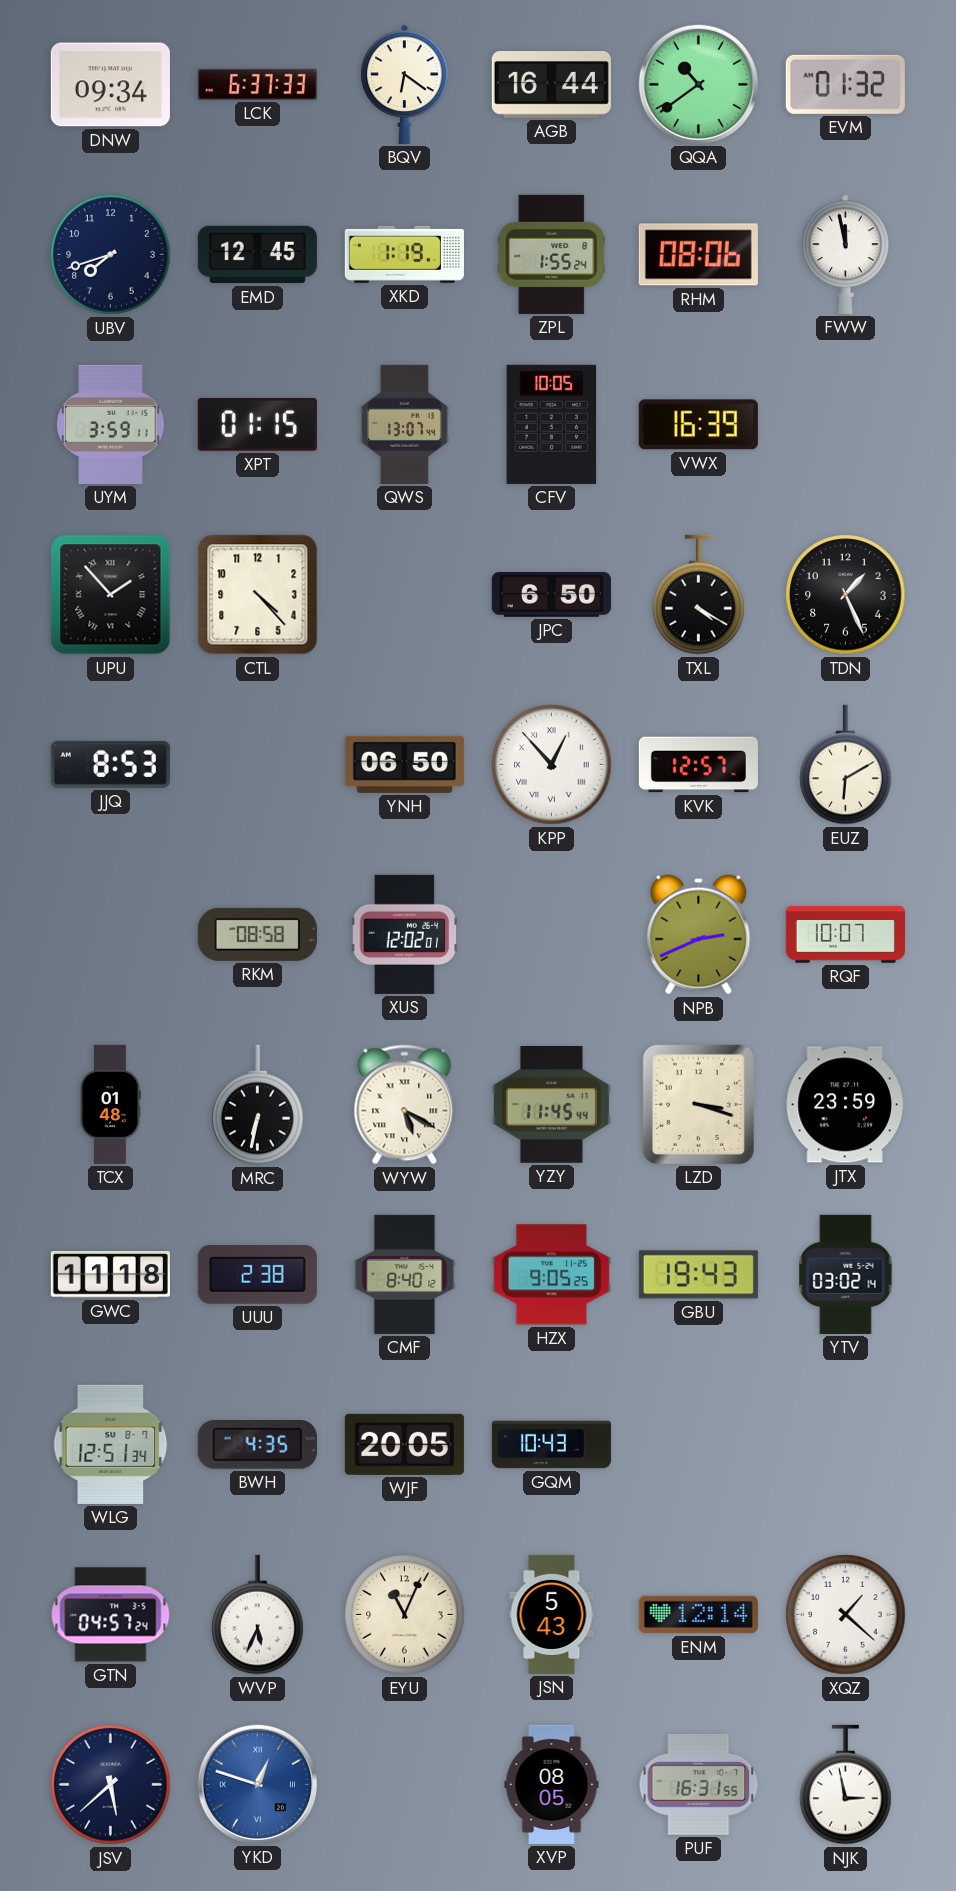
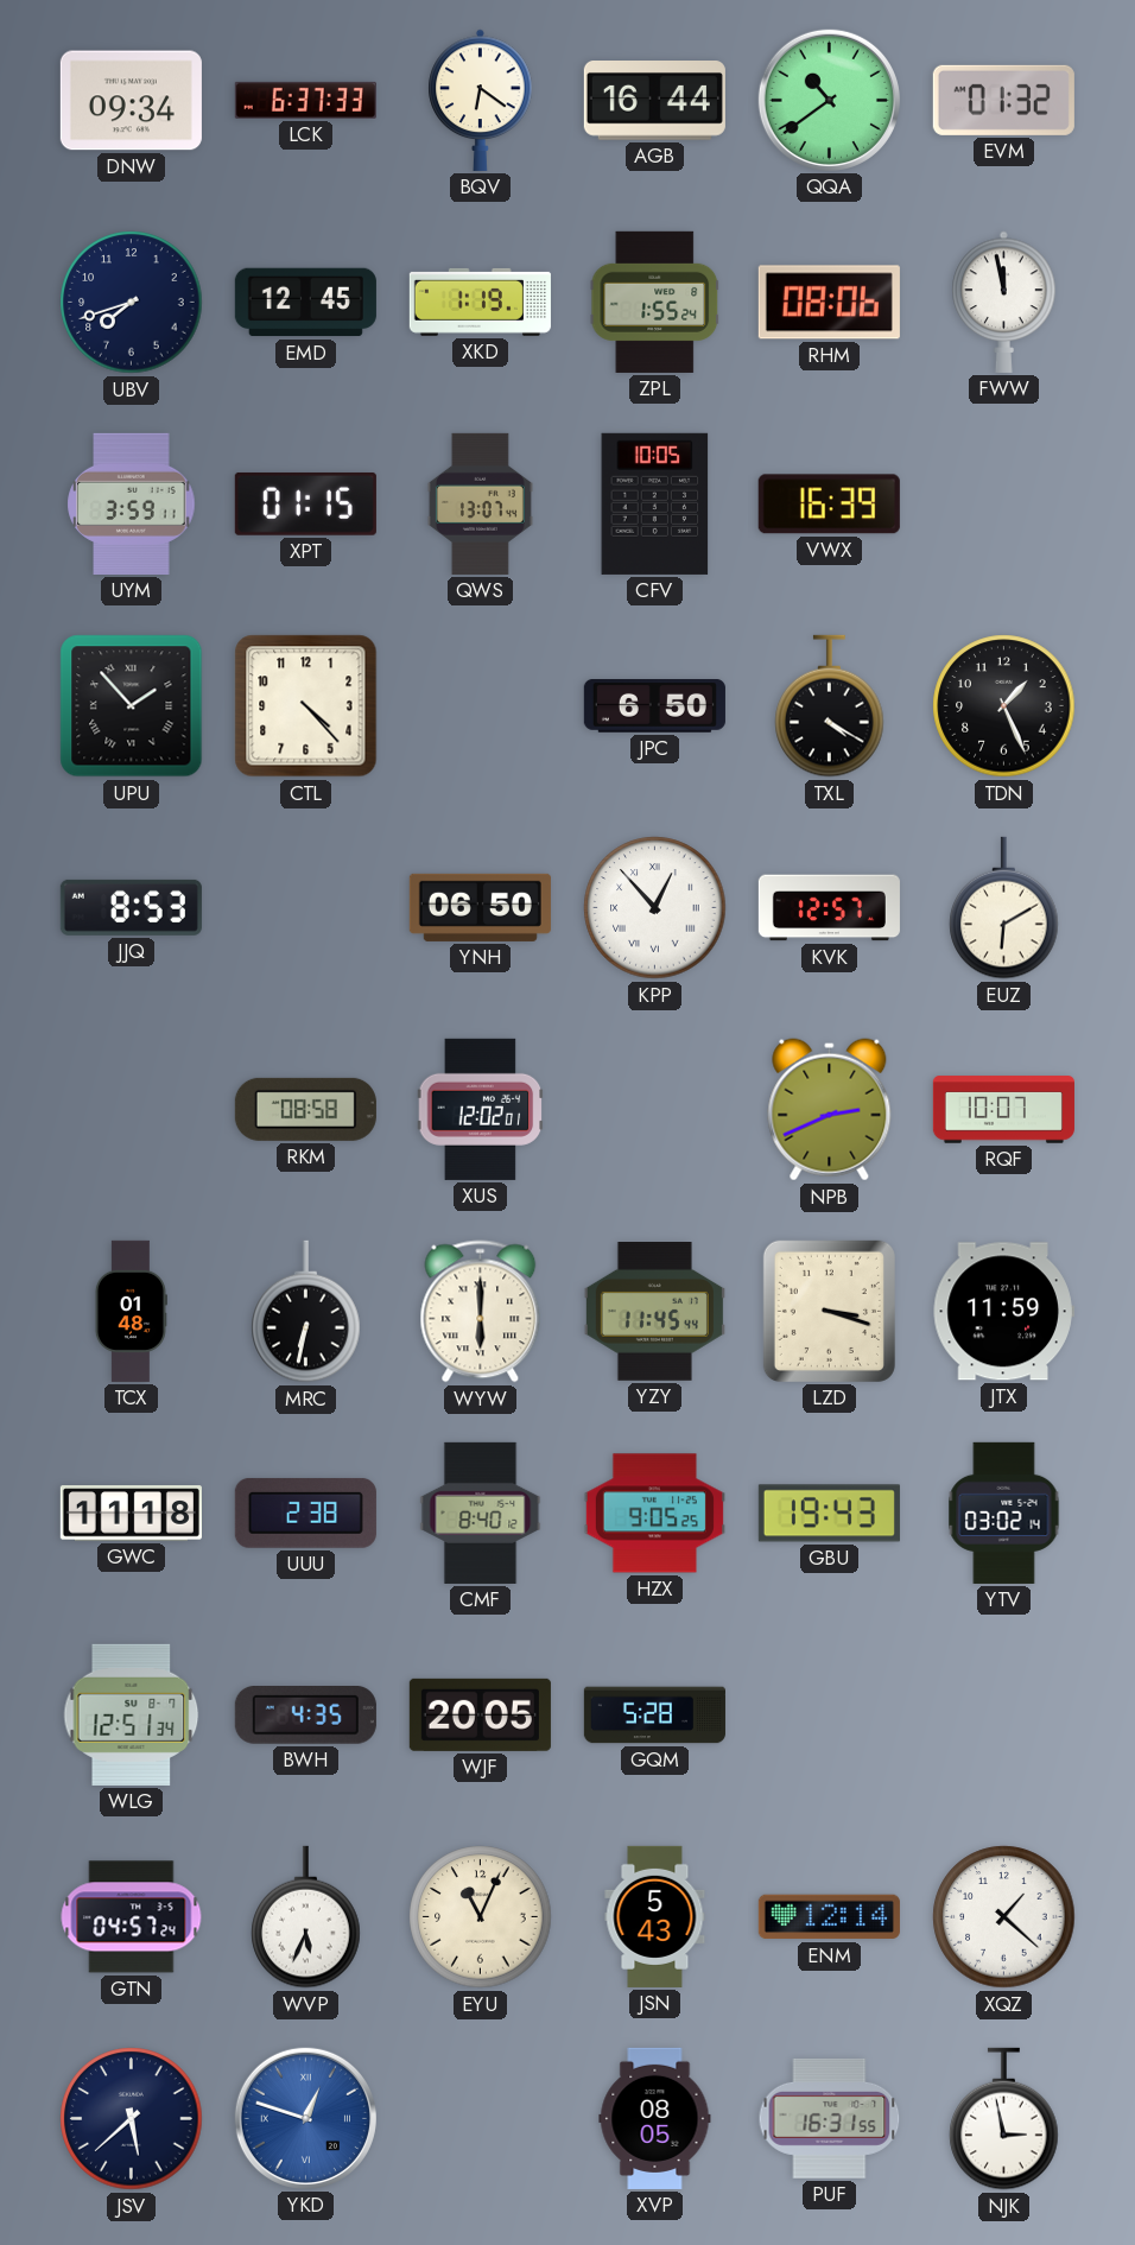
WYW: 5:20 -> 6:00
JTX: 23:59 -> 11:59
GQM: 10:43 -> 5:28
